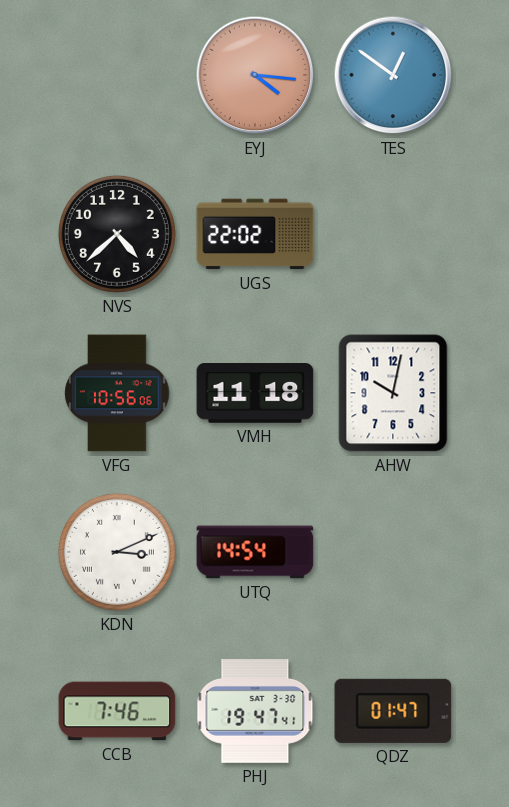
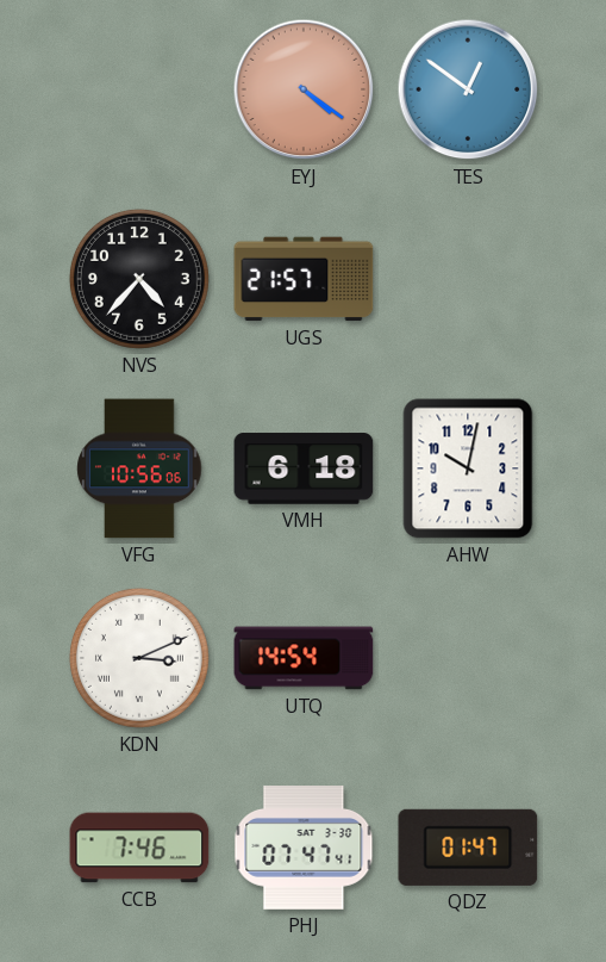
EYJ: 4:16 -> 4:21
NVS: 4:38 -> 4:37
UGS: 22:02 -> 21:57
VMH: 11:18 -> 6:18
PHJ: 19:47 -> 07:47
